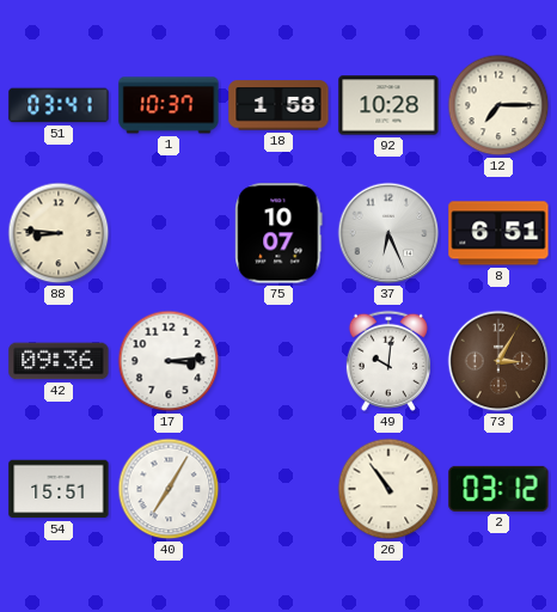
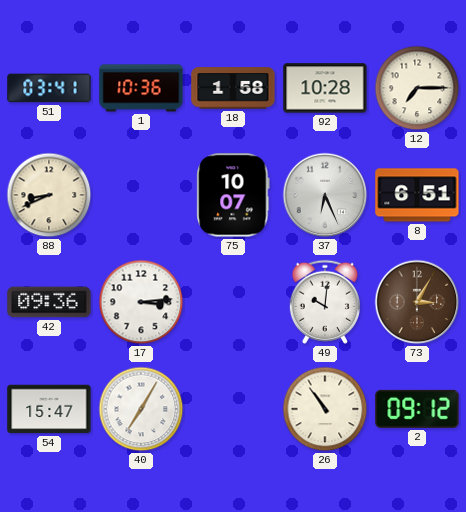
1: 10:37 -> 10:36
88: 8:46 -> 8:41
54: 15:51 -> 15:47
2: 03:12 -> 09:12
